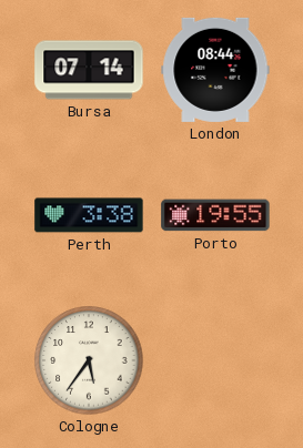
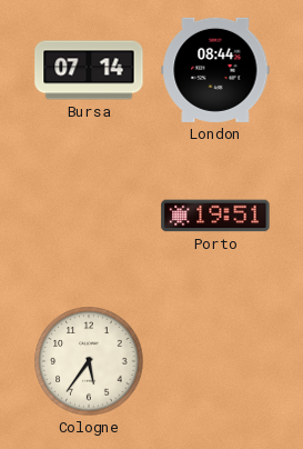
Perth: 3:38 -> none
Porto: 19:55 -> 19:51
